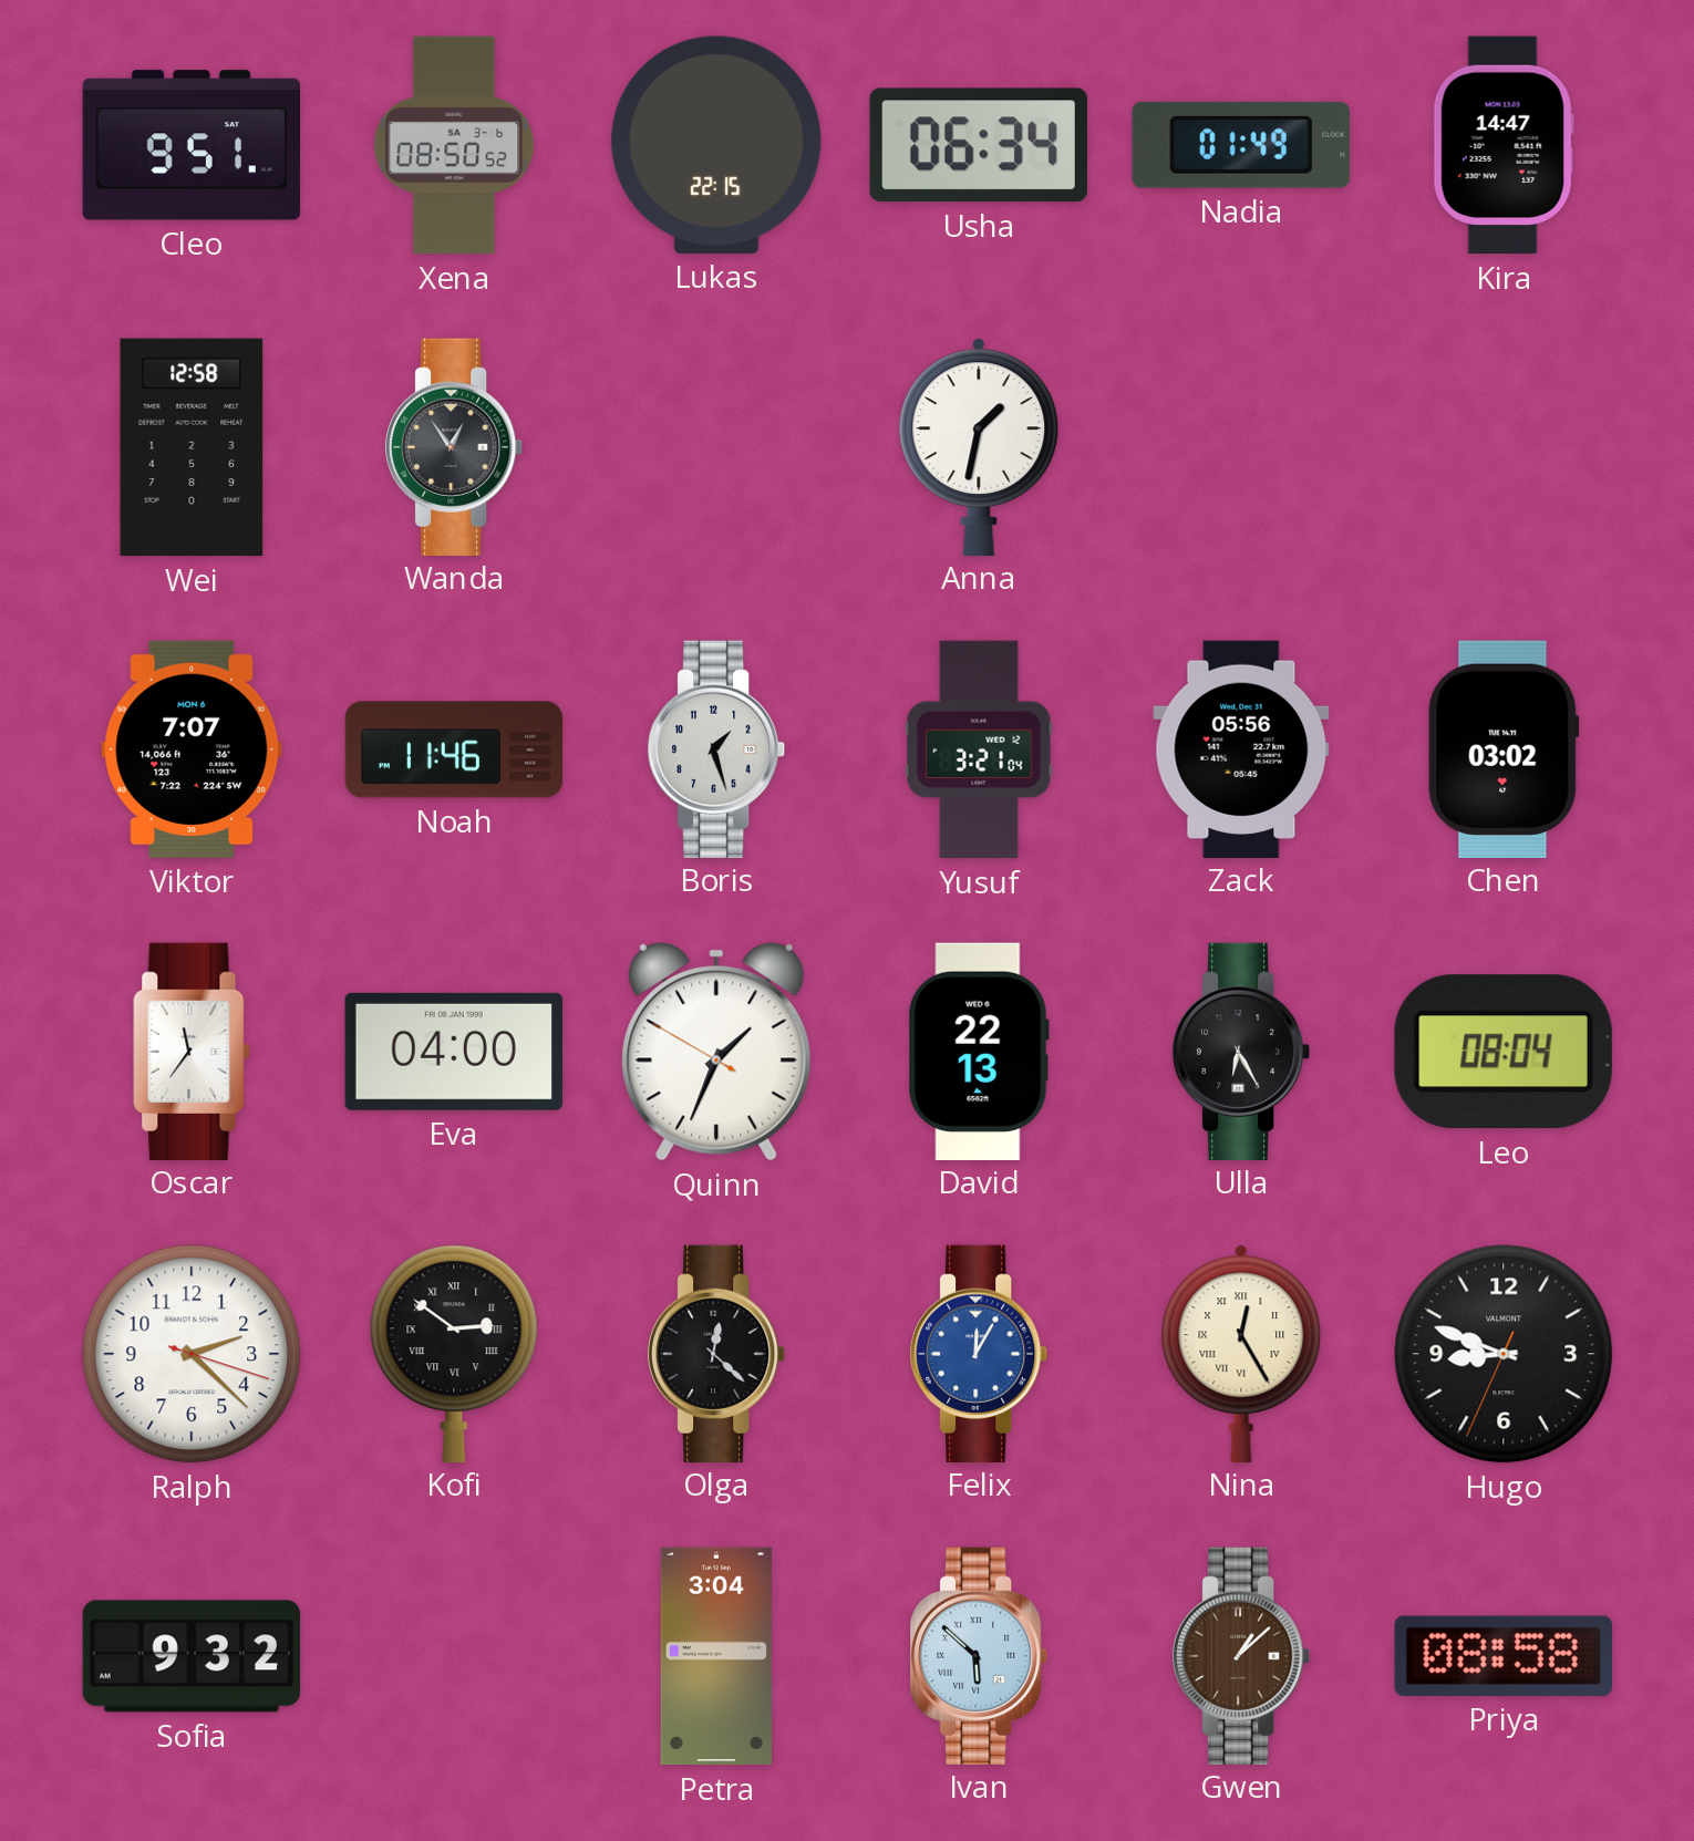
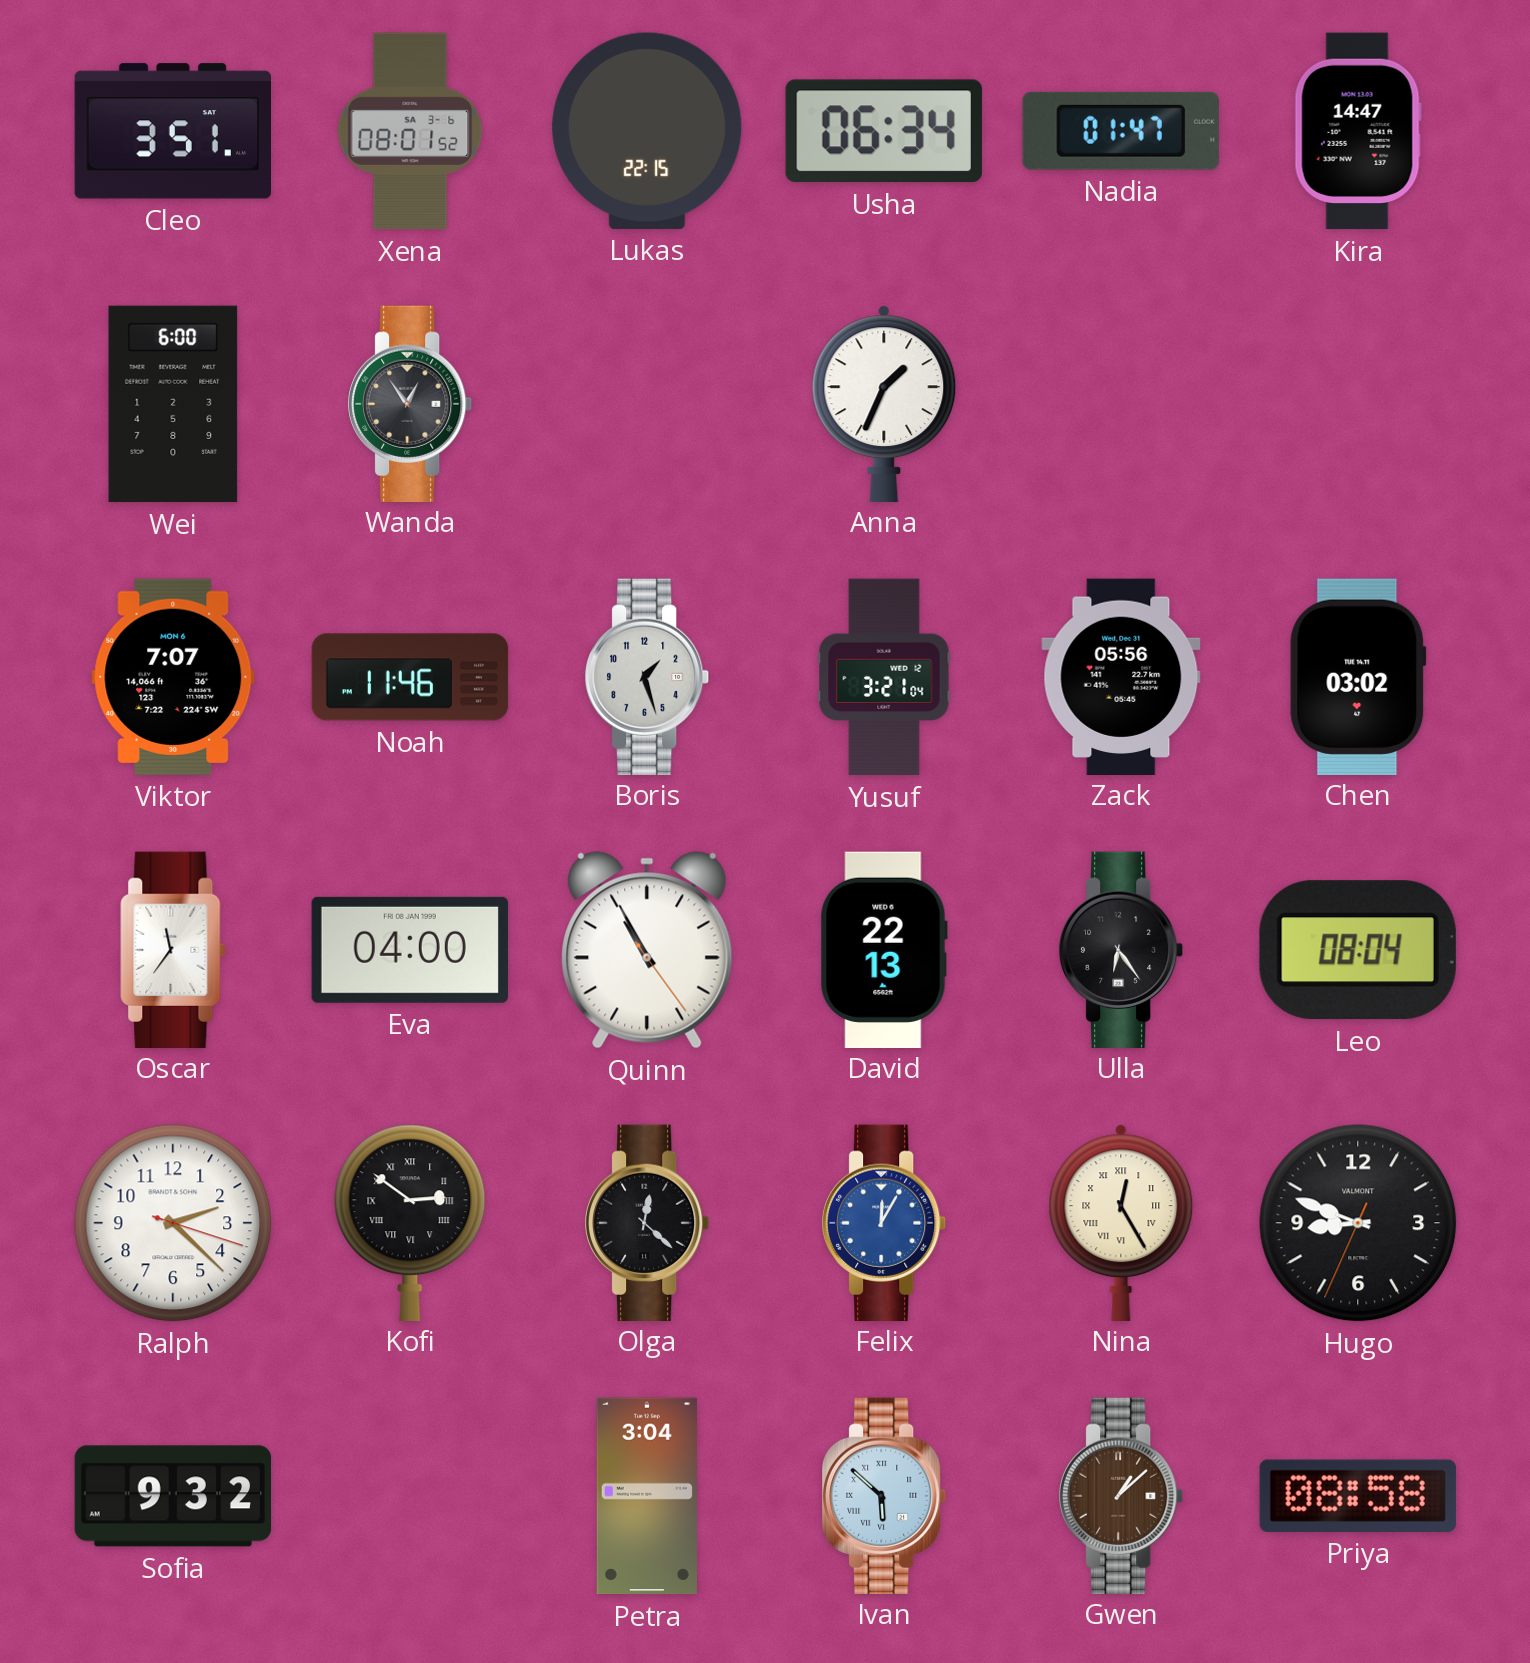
Cleo: 9:51 -> 3:51
Xena: 08:50 -> 08:01
Nadia: 01:49 -> 01:47
Wei: 12:58 -> 6:00
Anna: 1:32 -> 1:34
Quinn: 1:33 -> 10:55
Ulla: 6:25 -> 6:24
